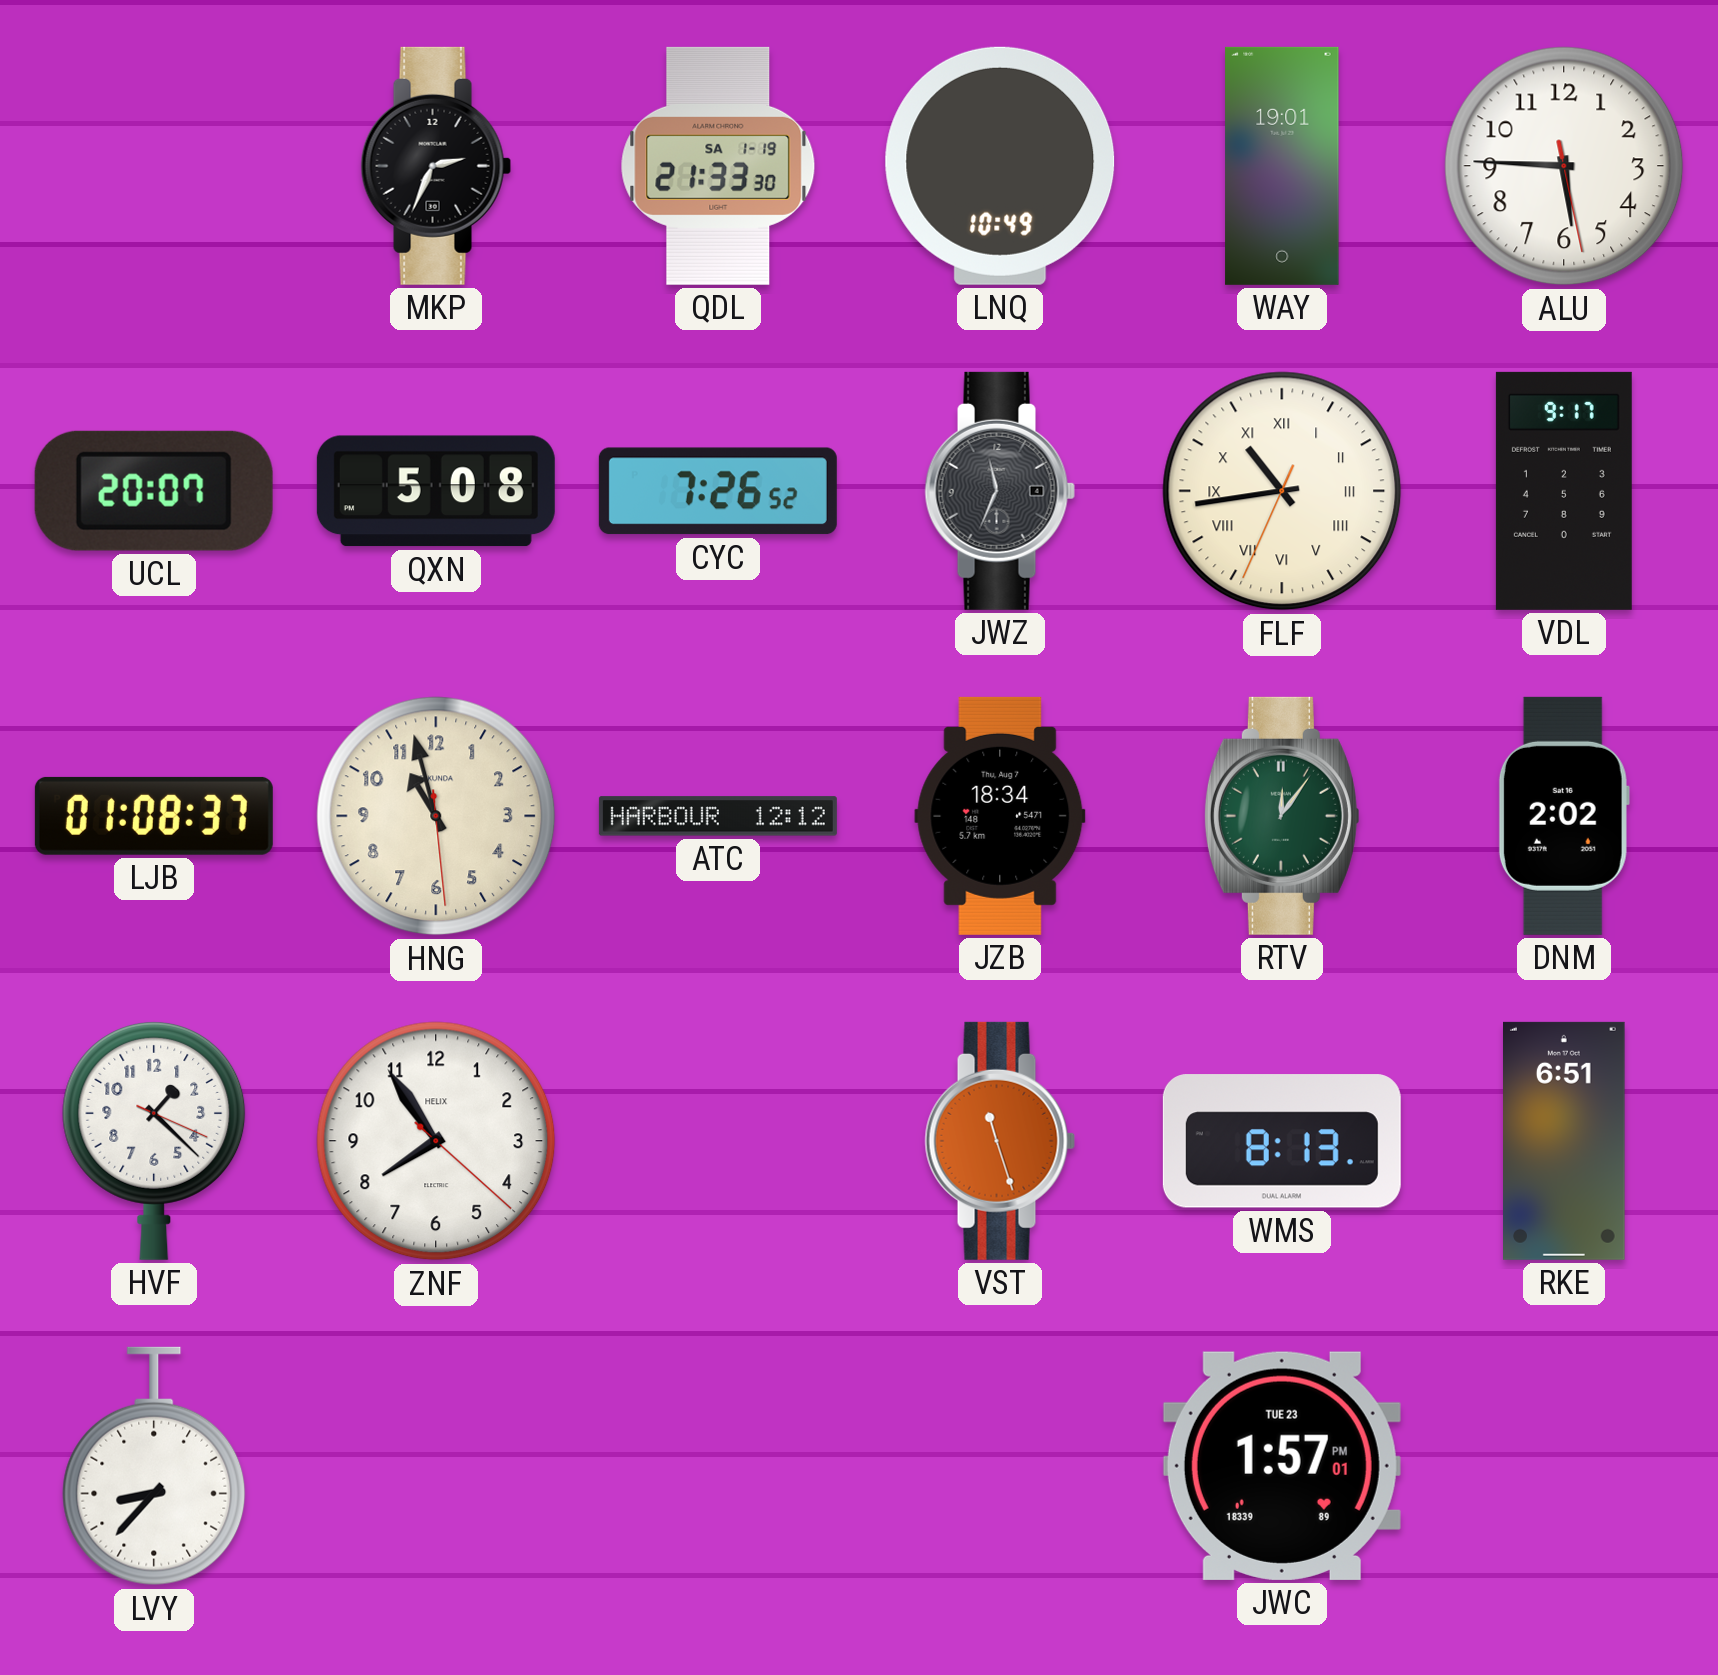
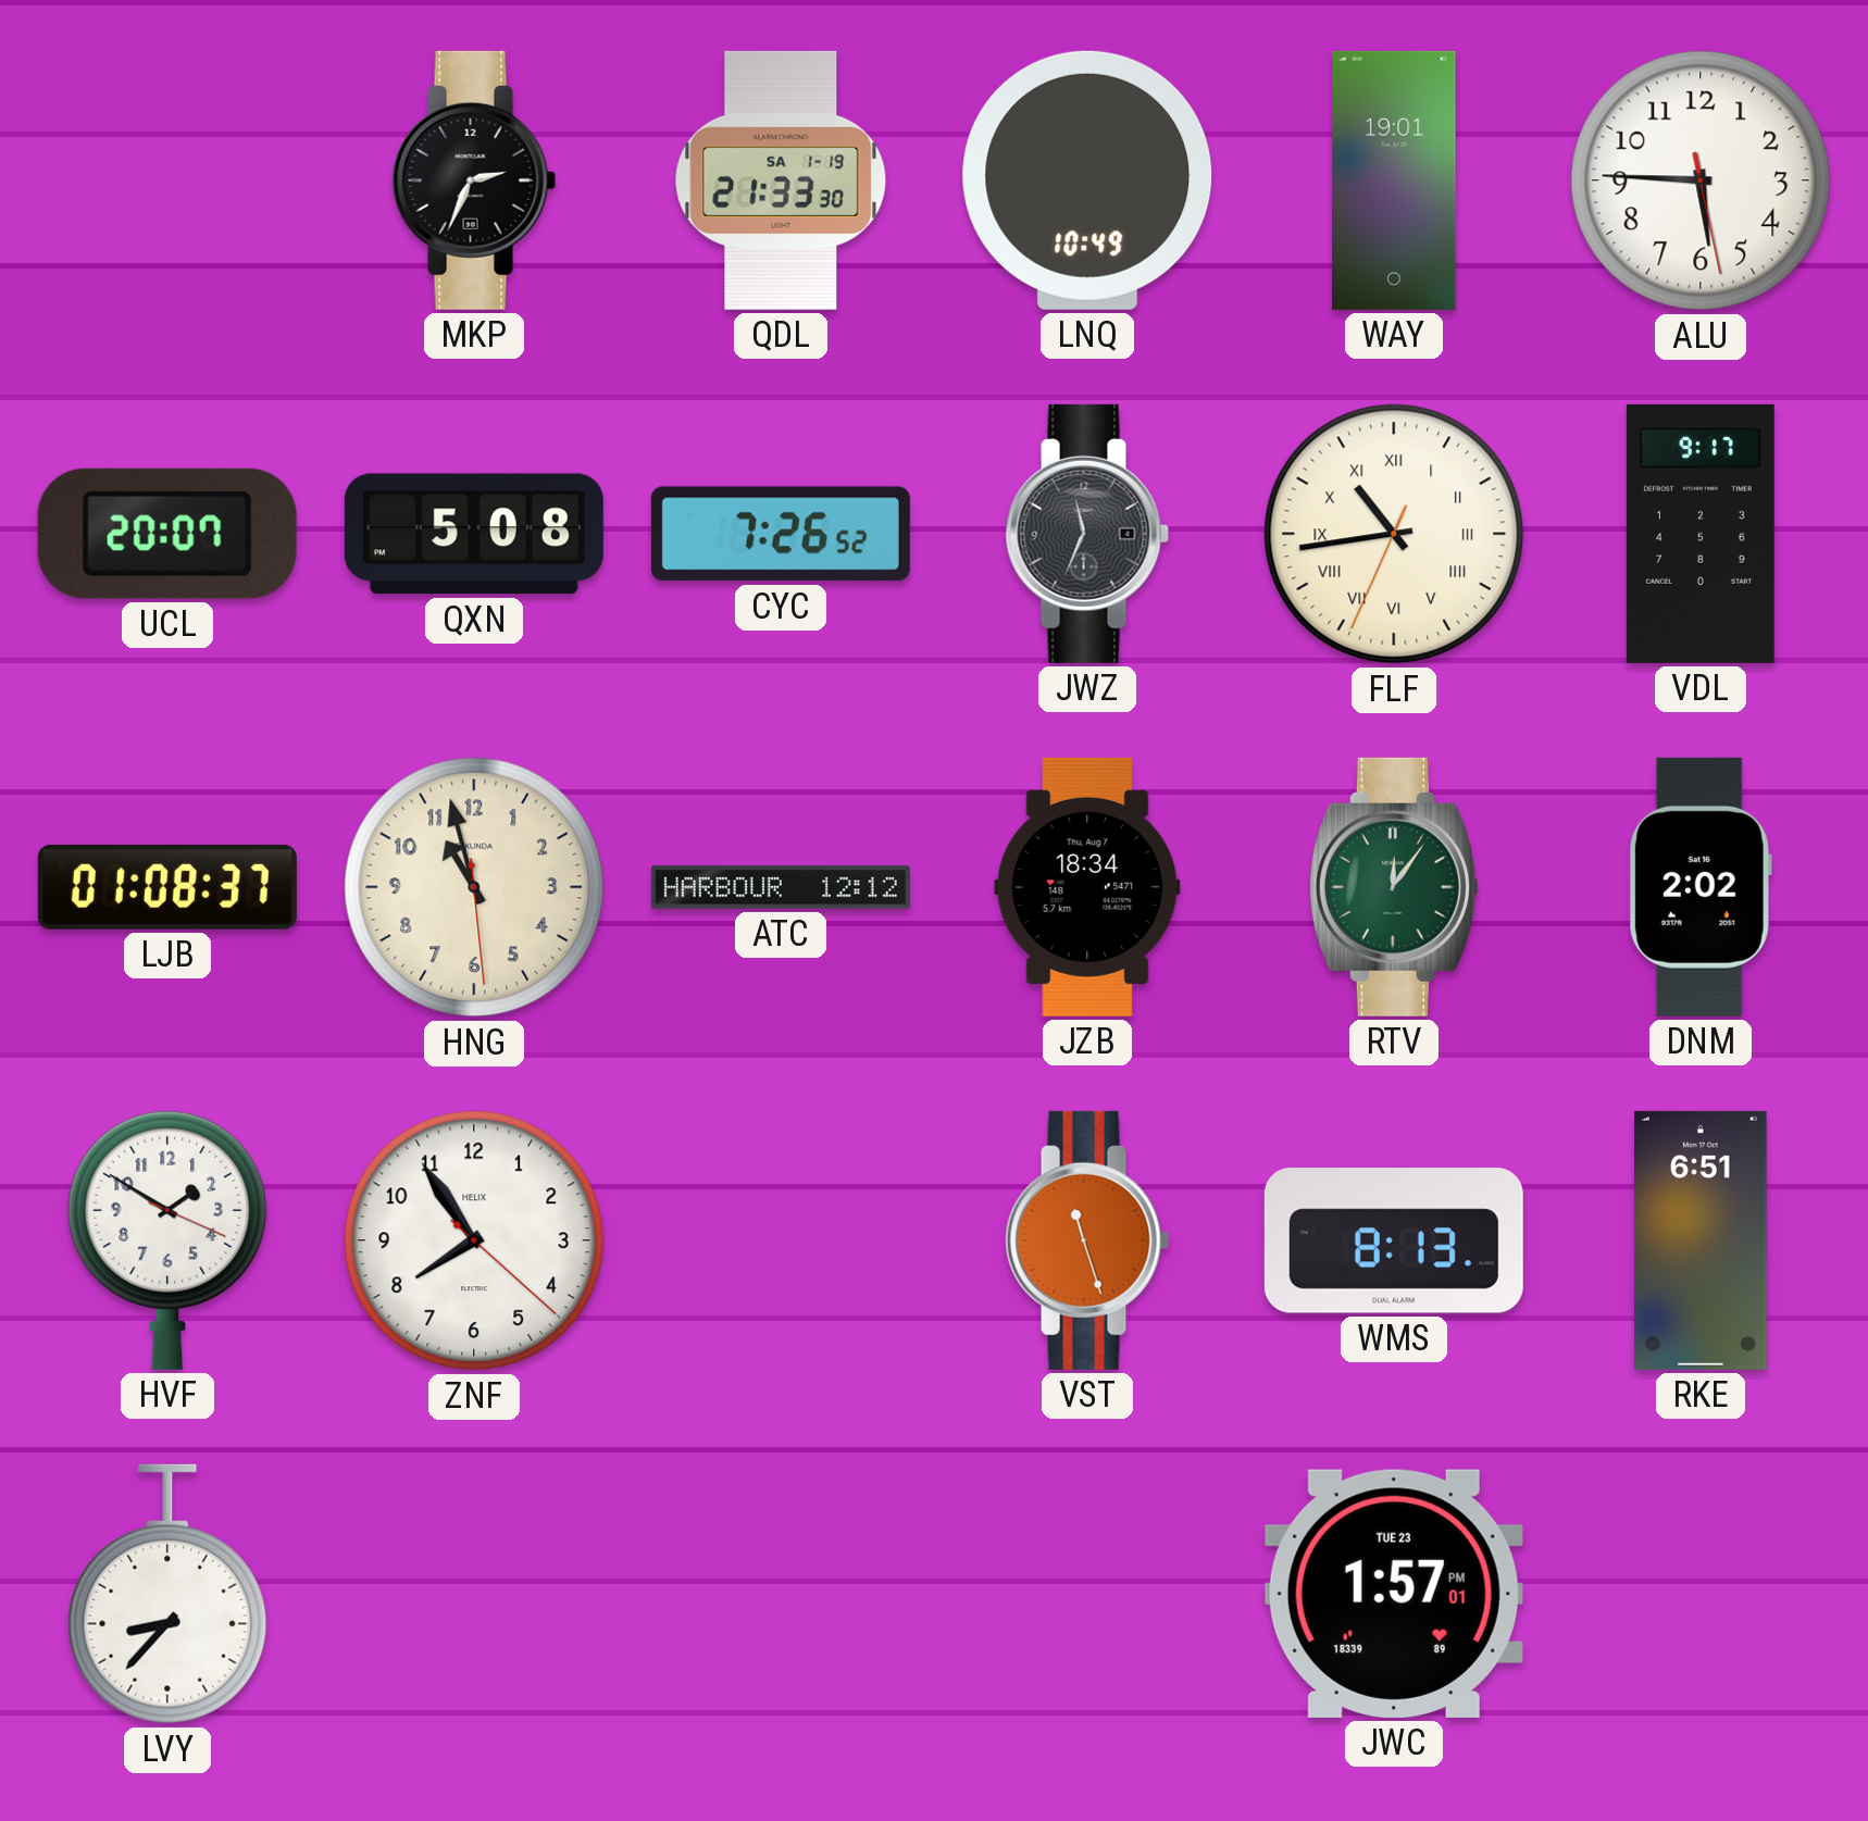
HVF: 1:22 -> 1:50
